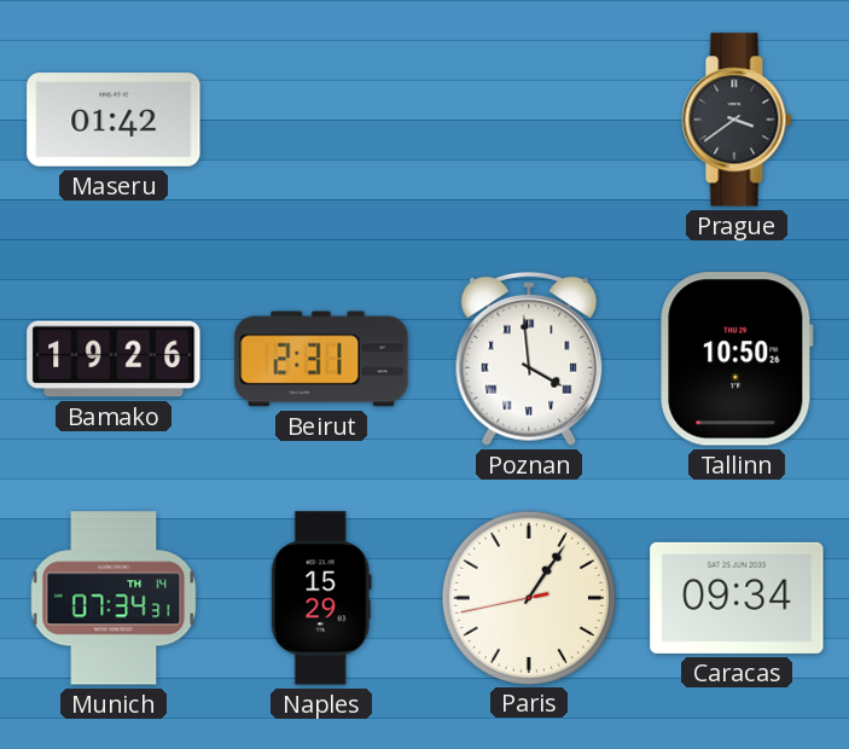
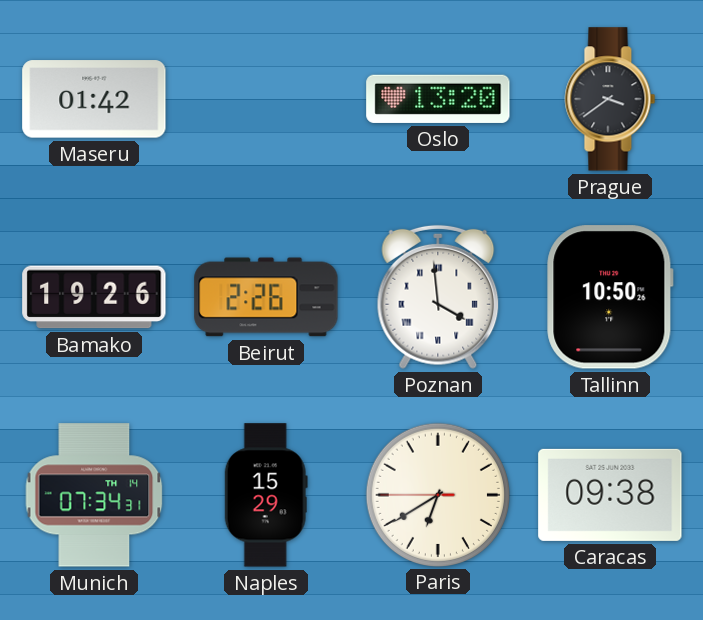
Oslo: none -> 13:20
Beirut: 2:31 -> 2:26
Paris: 1:05 -> 6:39
Caracas: 09:34 -> 09:38
